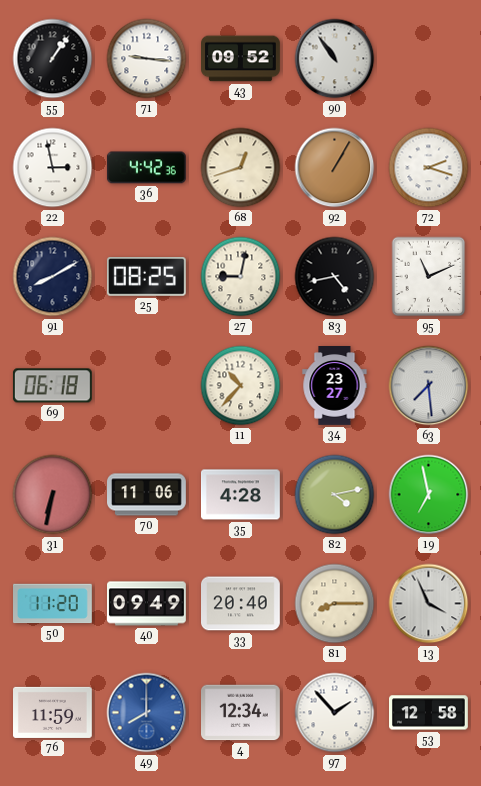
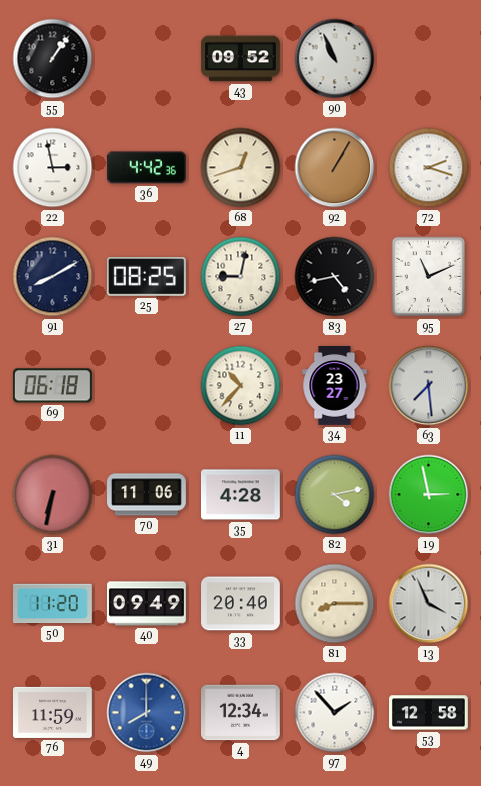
71: 9:16 -> none
90: 10:54 -> 10:56
19: 6:58 -> 2:58
